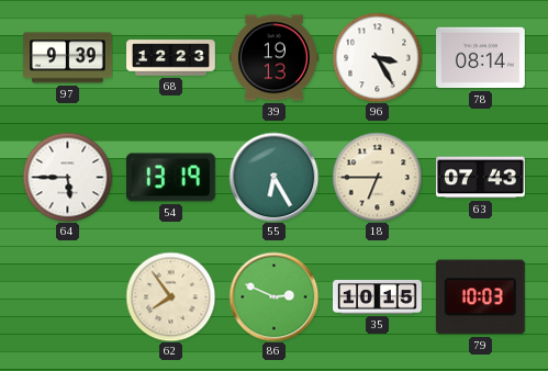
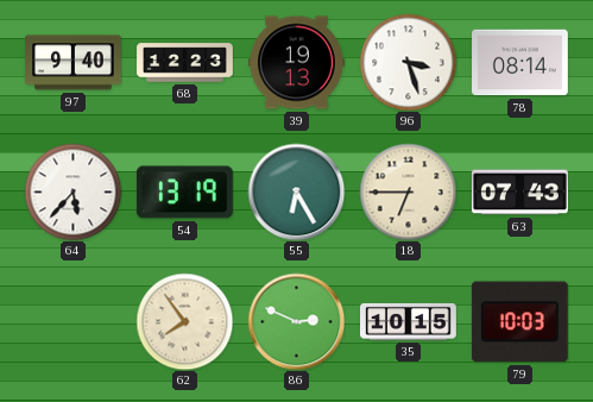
97: 9:39 -> 9:40
96: 3:25 -> 3:27
64: 5:45 -> 5:37
